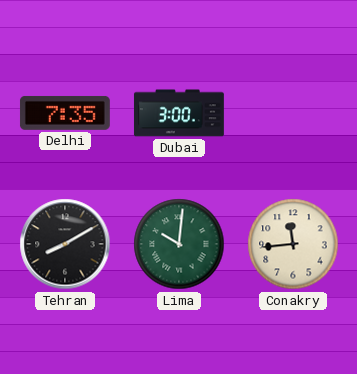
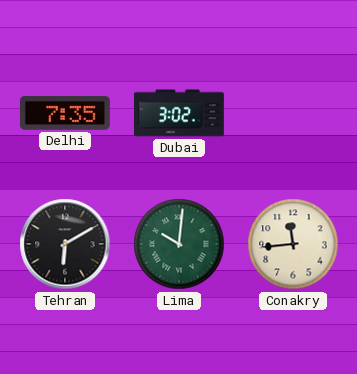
Dubai: 3:00 -> 3:02
Tehran: 8:10 -> 6:10
